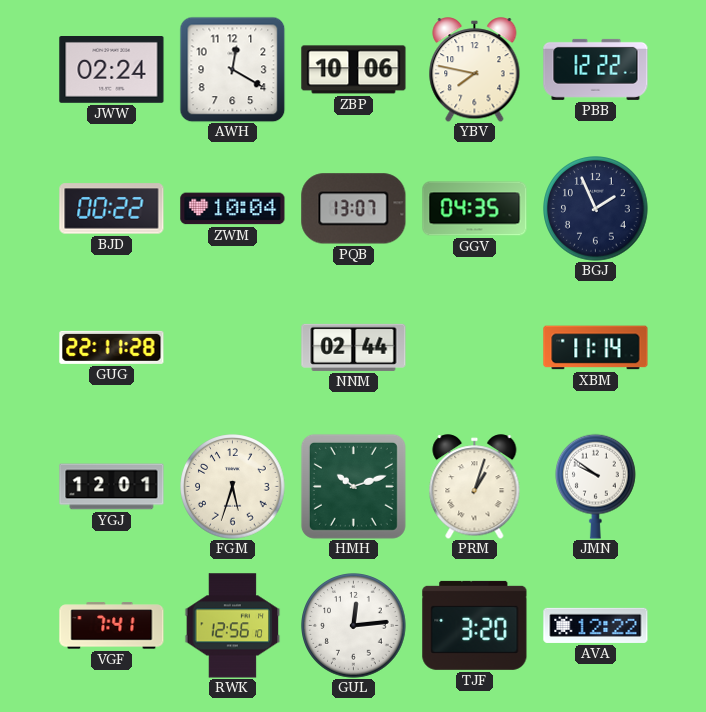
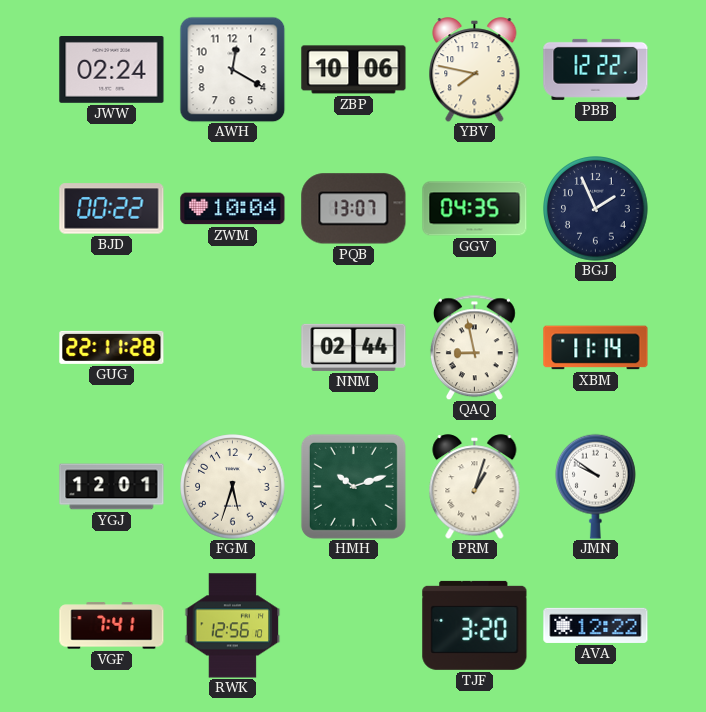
QAQ: none -> 8:58
GUL: 12:14 -> none
